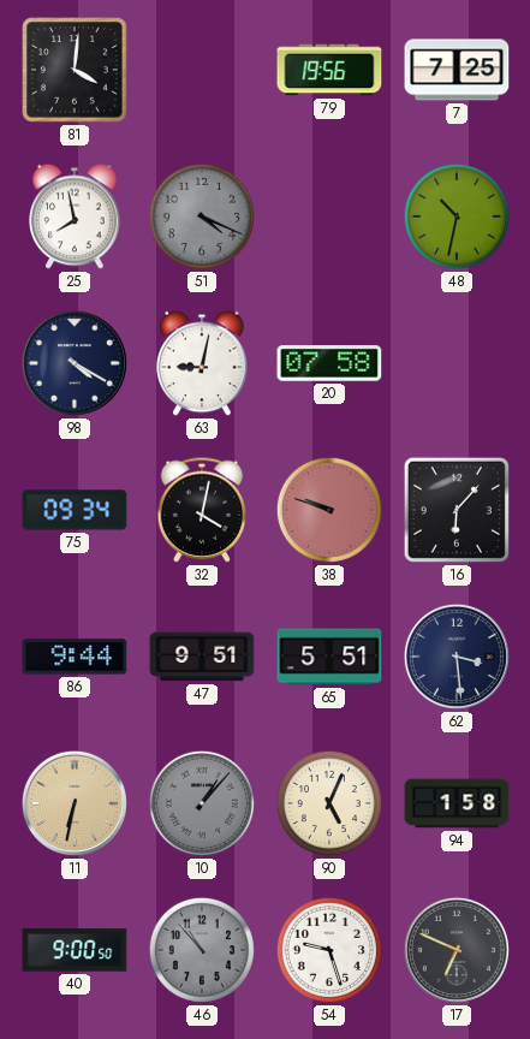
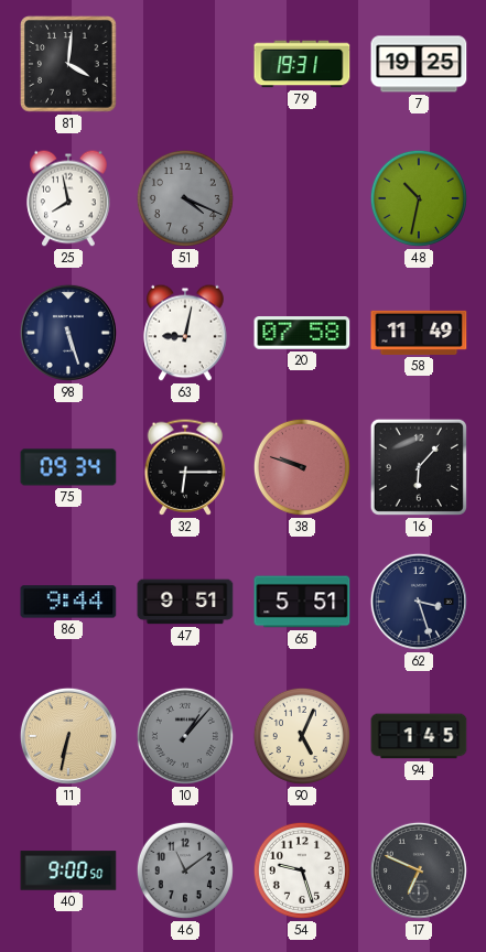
79: 19:56 -> 19:31
7: 7:25 -> 19:25
98: 4:20 -> 5:27
58: none -> 11:49
32: 4:02 -> 6:15
62: 3:29 -> 3:27
94: 1:58 -> 1:45
46: 10:53 -> 11:09
